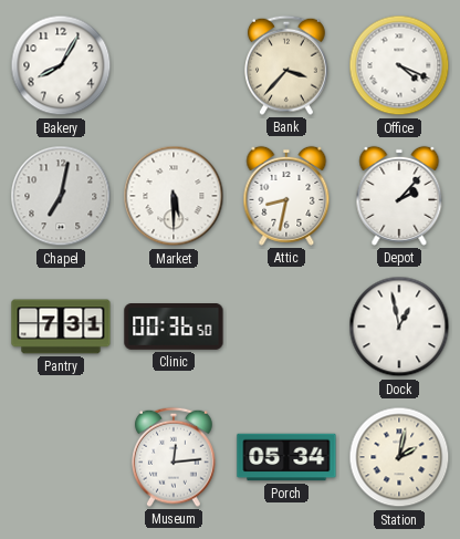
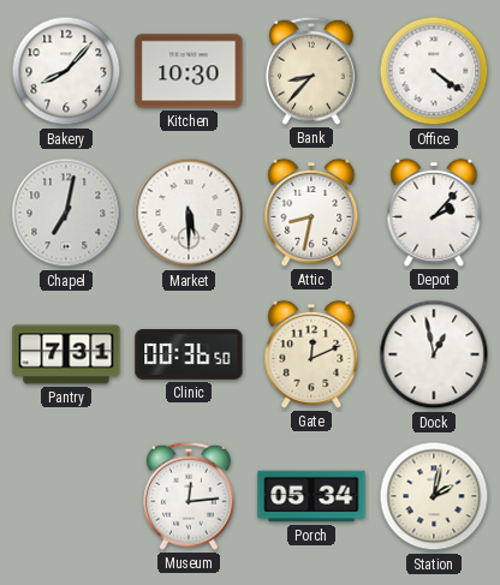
Bakery: 8:05 -> 8:07
Kitchen: none -> 10:30
Bank: 3:37 -> 8:37
Office: 4:19 -> 4:21
Gate: none -> 12:11
